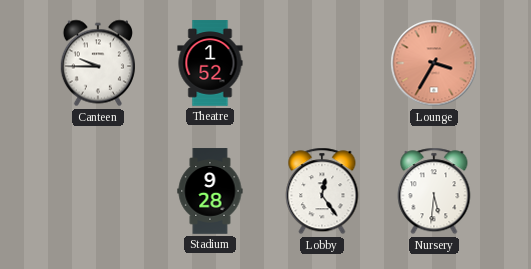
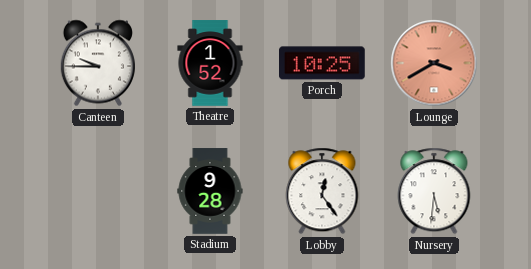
Porch: none -> 10:25
Lounge: 3:35 -> 3:40
